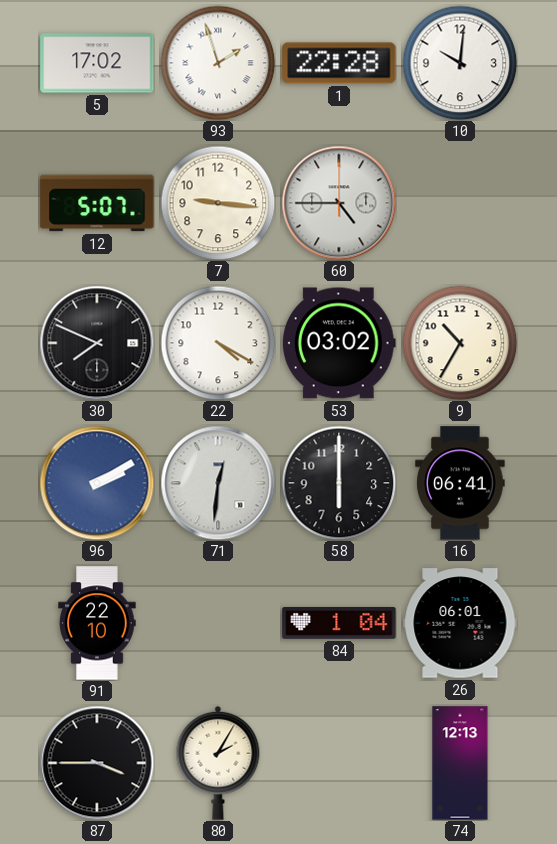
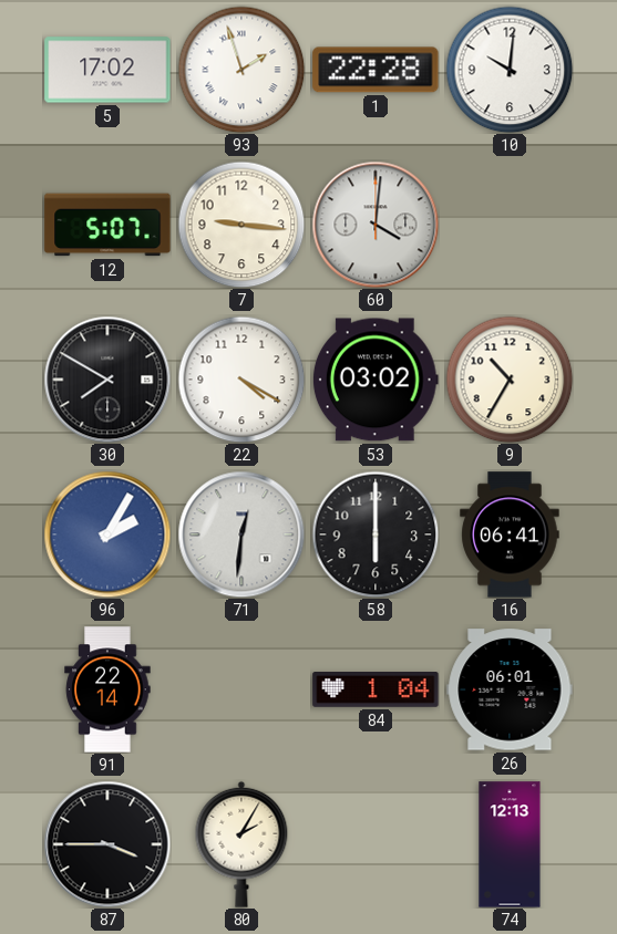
60: 4:45 -> 4:01
30: 7:49 -> 7:50
96: 2:10 -> 2:05
91: 22:10 -> 22:14
